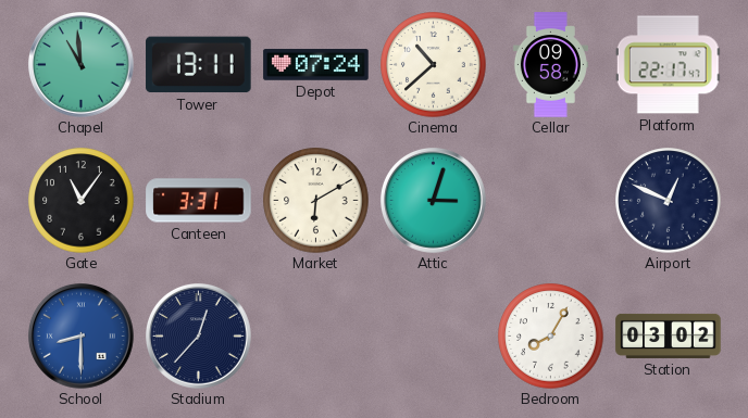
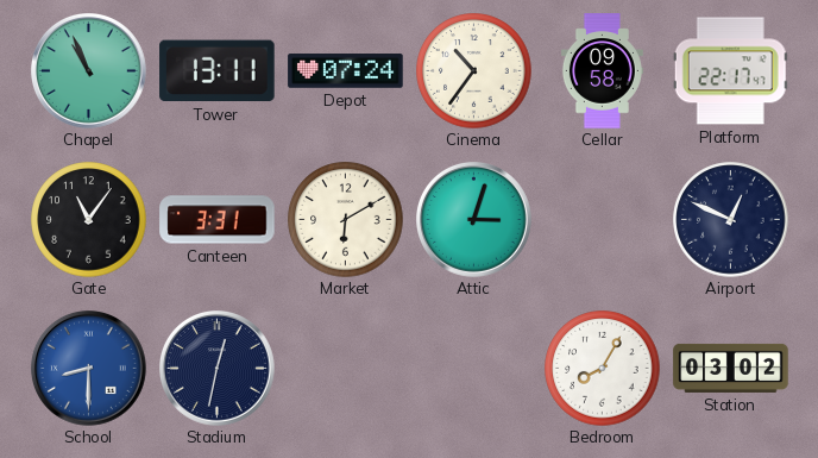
Chapel: 10:59 -> 10:56
Cinema: 10:38 -> 10:36
Stadium: 12:37 -> 12:32
